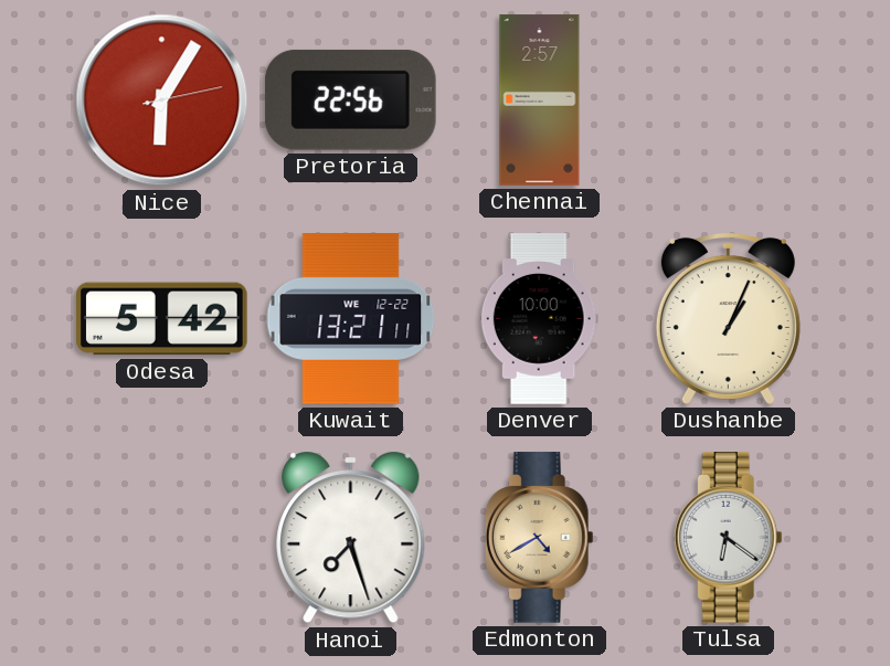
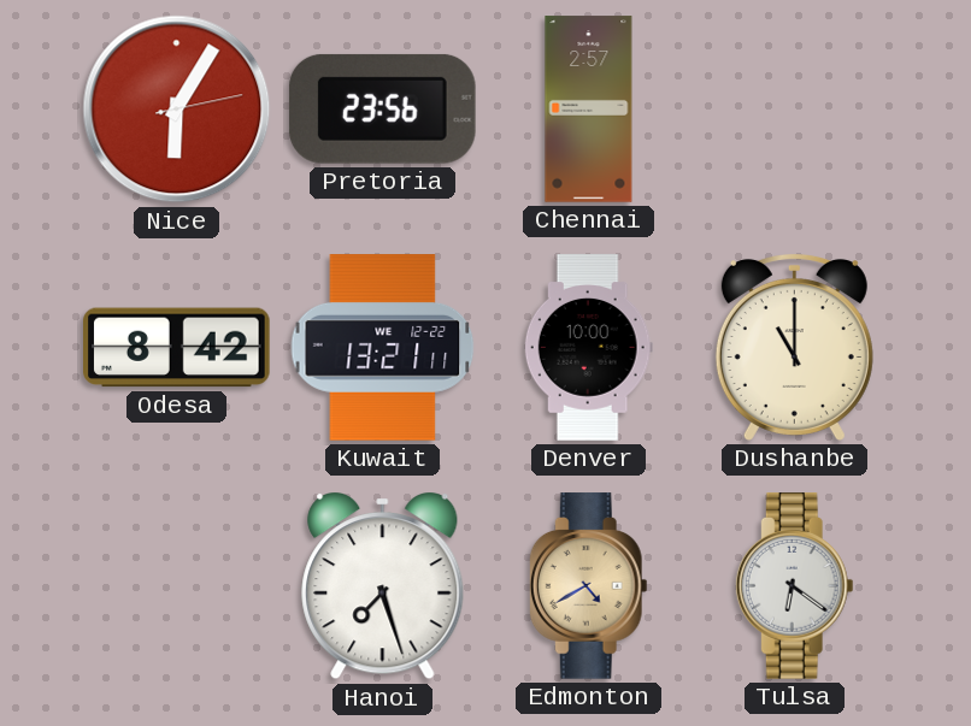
Pretoria: 22:56 -> 23:56
Odesa: 5:42 -> 8:42
Dushanbe: 1:04 -> 11:00
